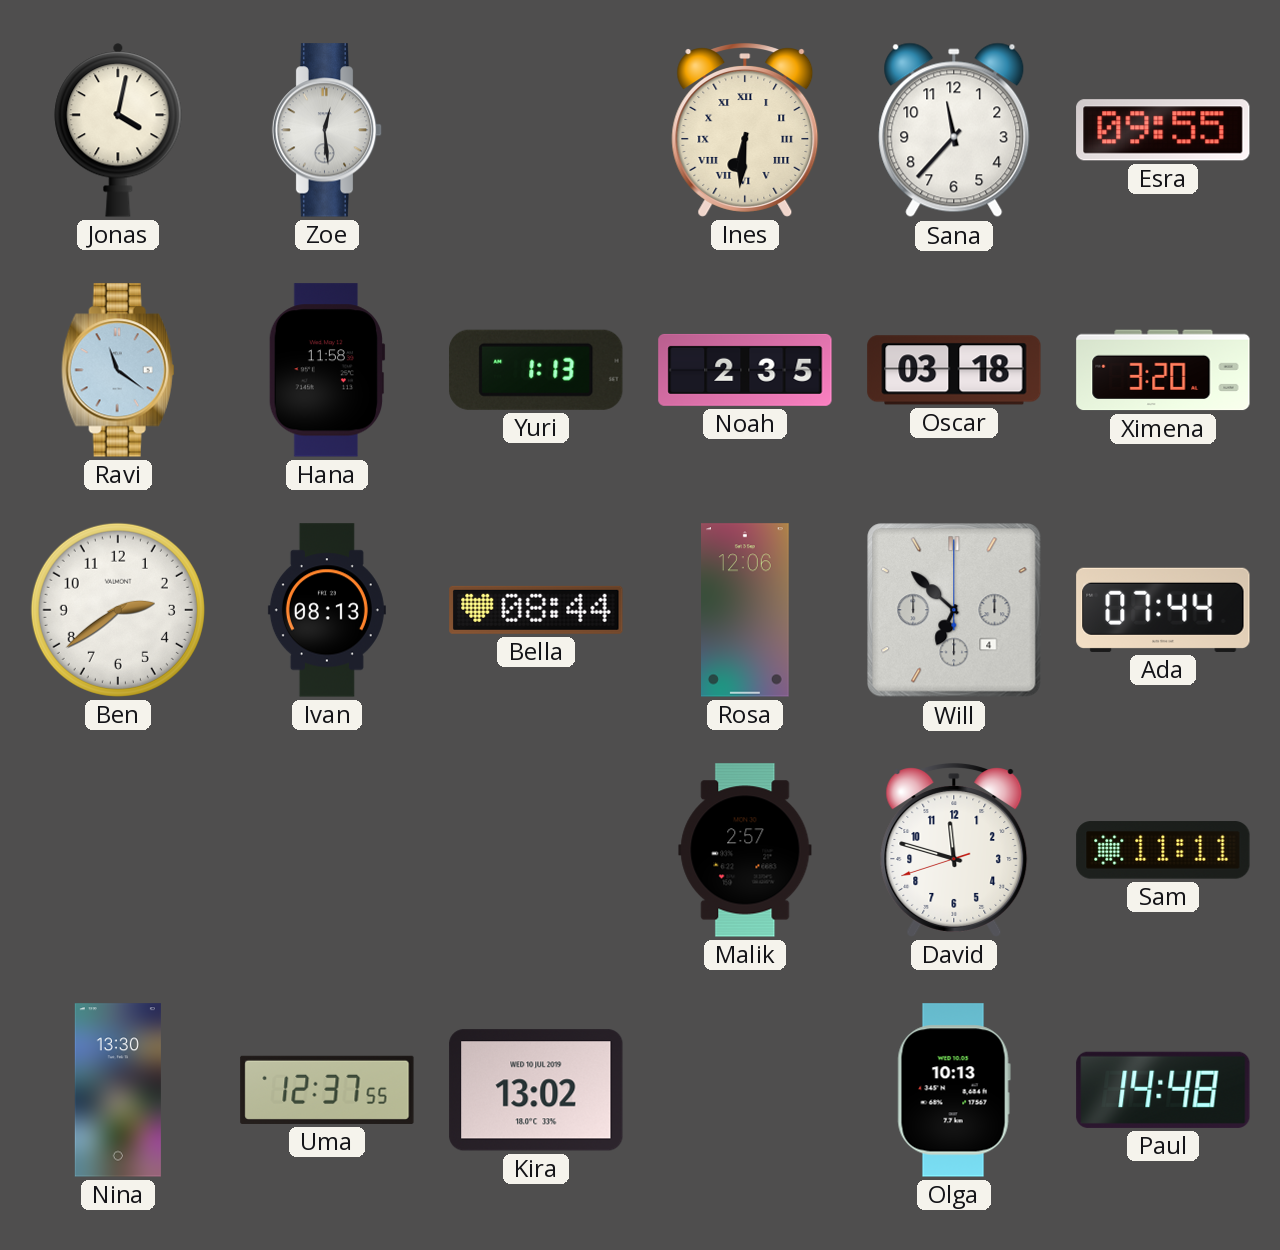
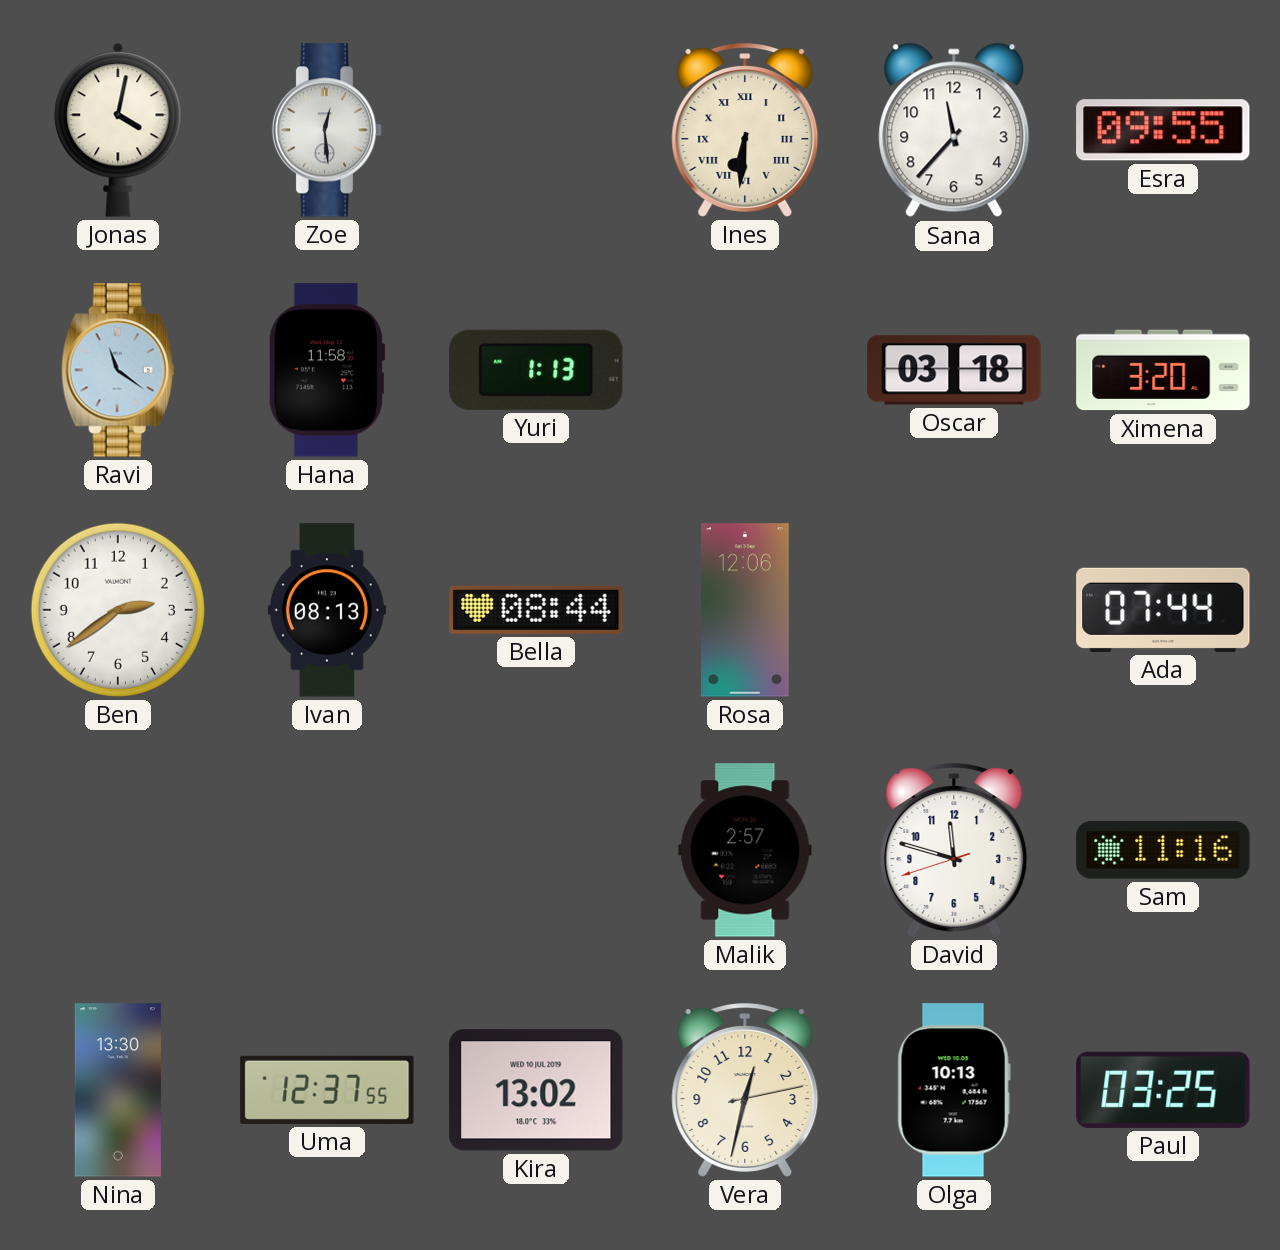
Noah: 2:35 -> none
Will: 6:52 -> none
Sam: 11:11 -> 11:16
Vera: none -> 12:32
Paul: 14:48 -> 03:25
